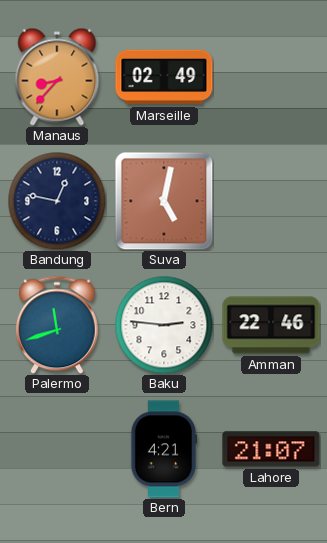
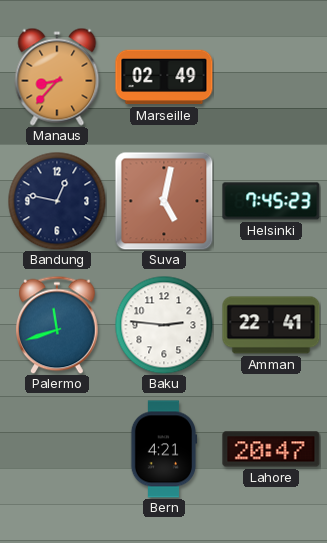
Helsinki: none -> 7:45
Amman: 22:46 -> 22:41
Lahore: 21:07 -> 20:47
